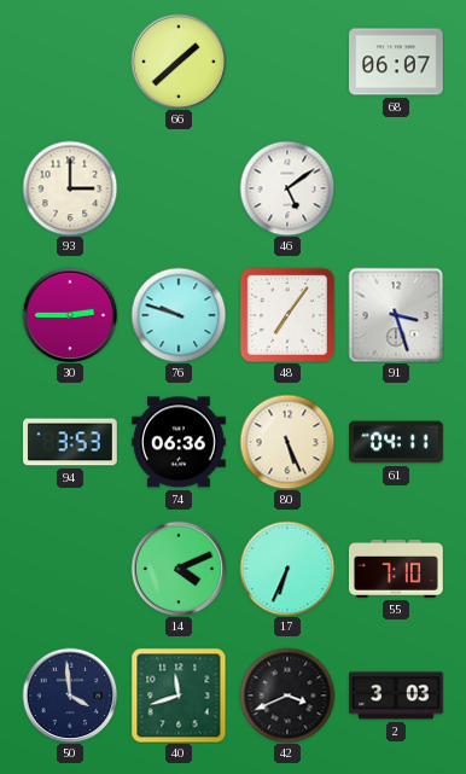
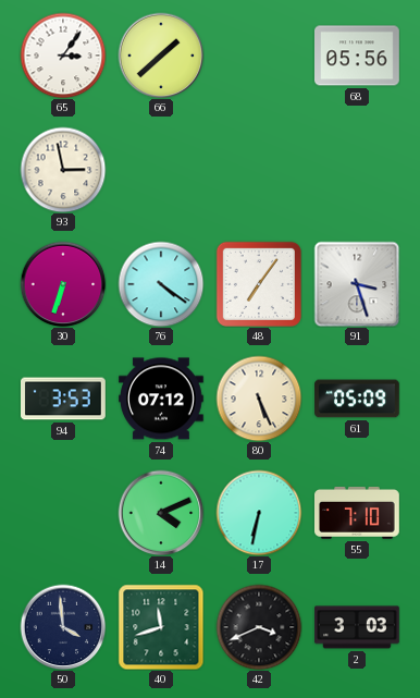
65: none -> 3:06
68: 06:07 -> 05:56
93: 3:00 -> 2:58
46: 5:09 -> none
30: 2:45 -> 6:33
76: 9:48 -> 4:21
74: 06:36 -> 07:12
61: 04:11 -> 05:09
17: 6:34 -> 6:32
